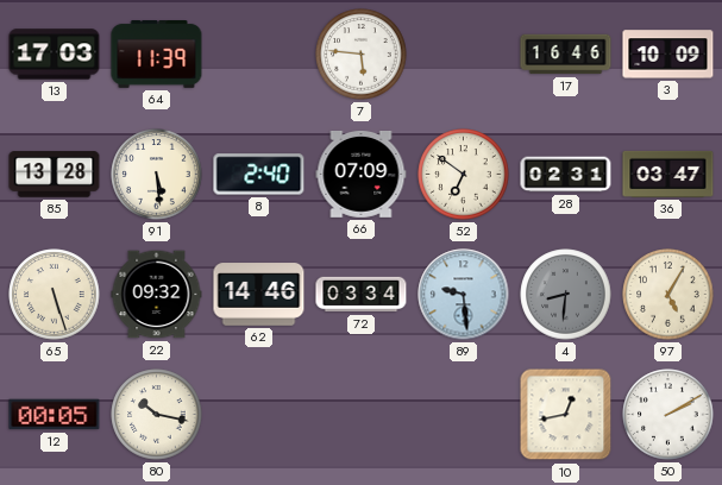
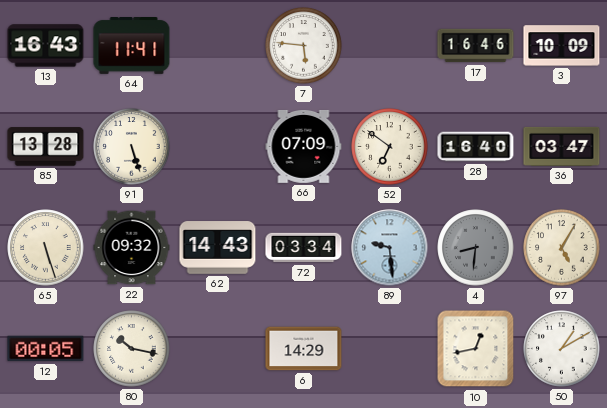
13: 17:03 -> 16:43
64: 11:39 -> 11:41
91: 5:29 -> 5:27
8: 2:40 -> none
28: 02:31 -> 16:40
62: 14:46 -> 14:43
6: none -> 14:29
50: 2:10 -> 1:10
